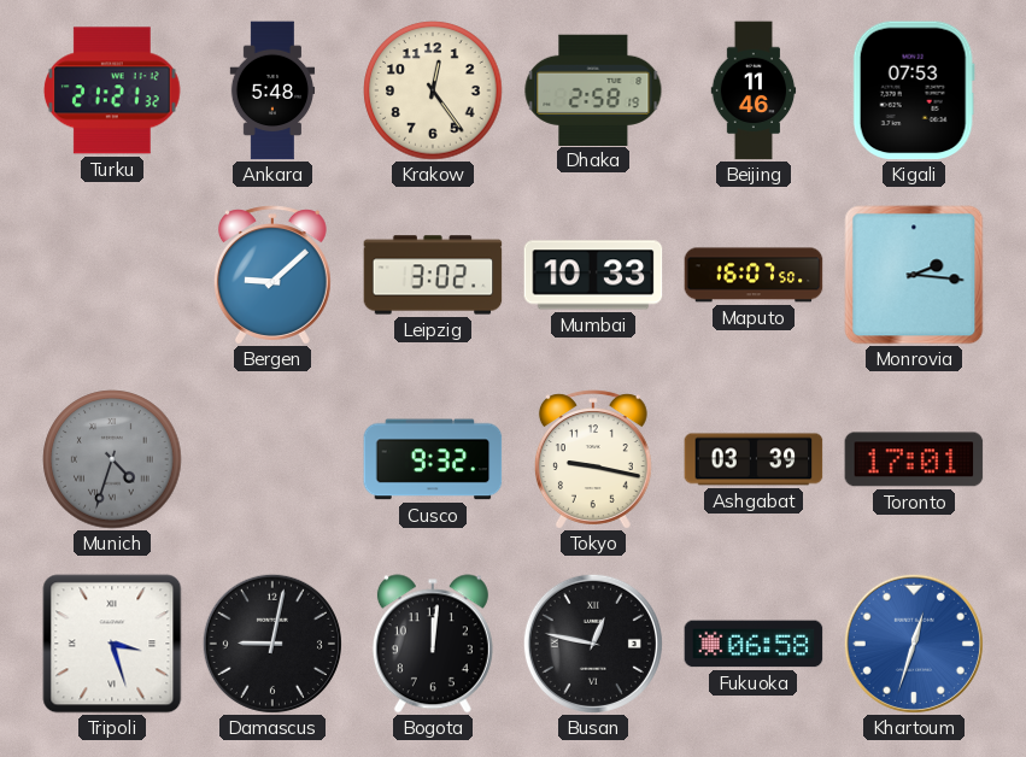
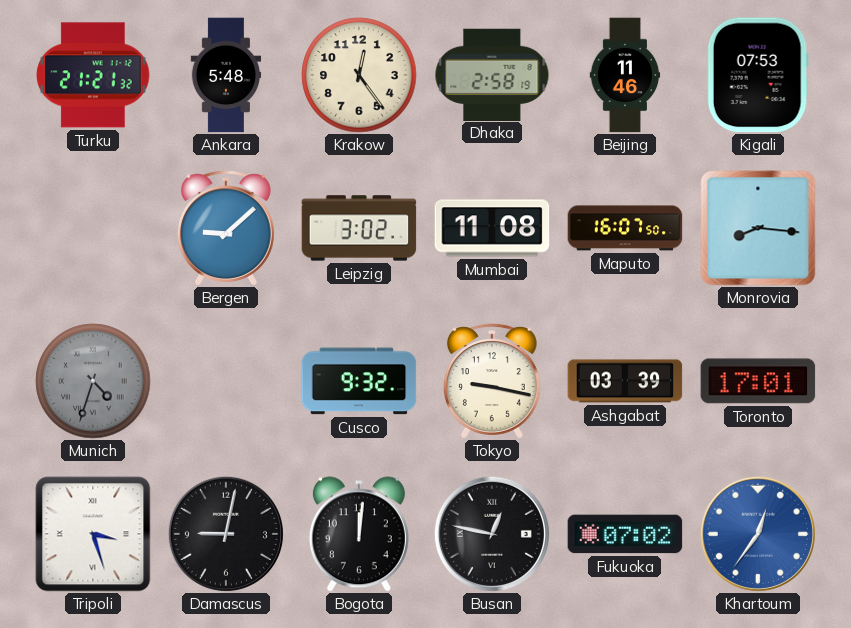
Mumbai: 10:33 -> 11:08
Monrovia: 2:16 -> 8:16
Fukuoka: 06:58 -> 07:02
Khartoum: 12:33 -> 12:36
